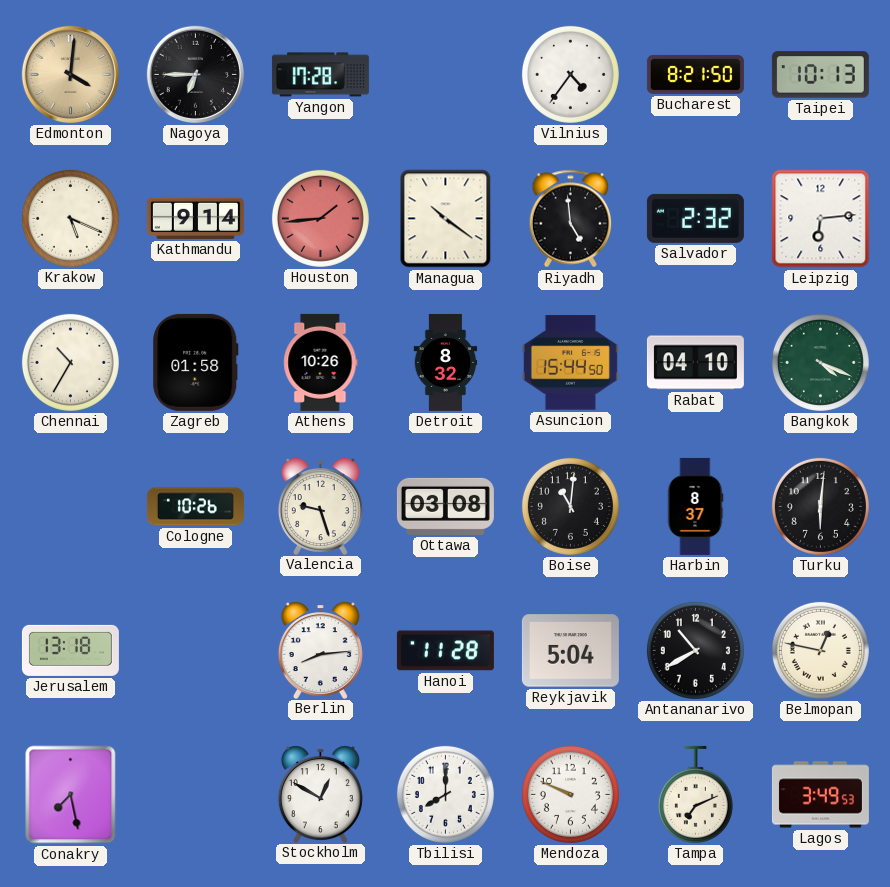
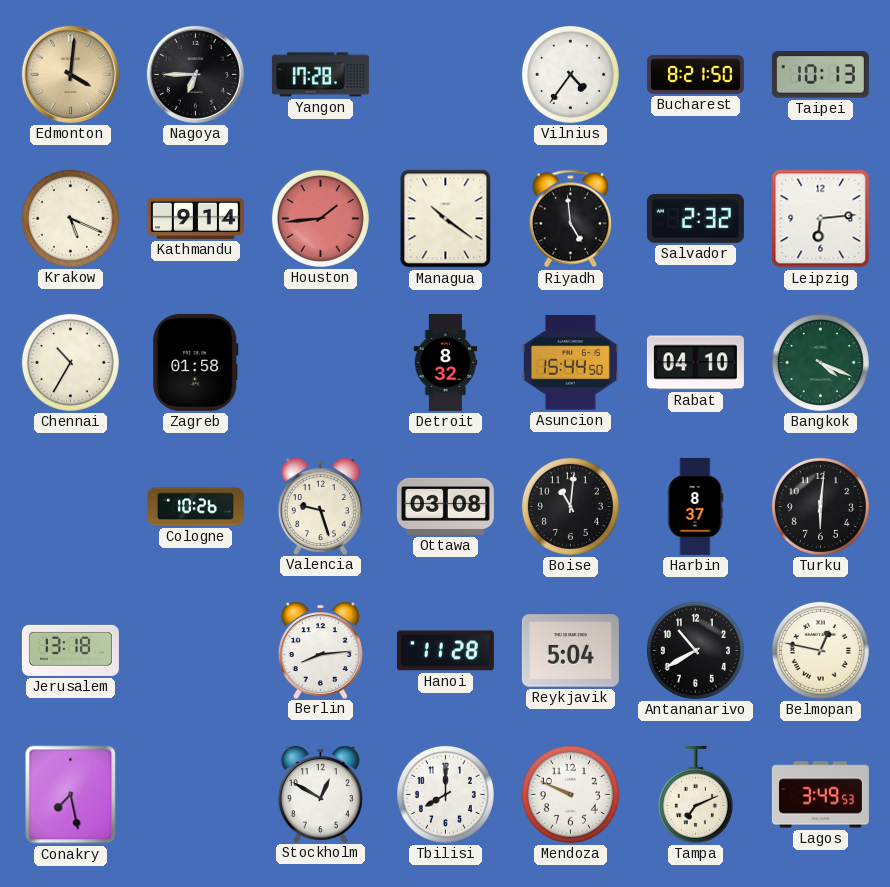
Athens: 10:26 -> none
